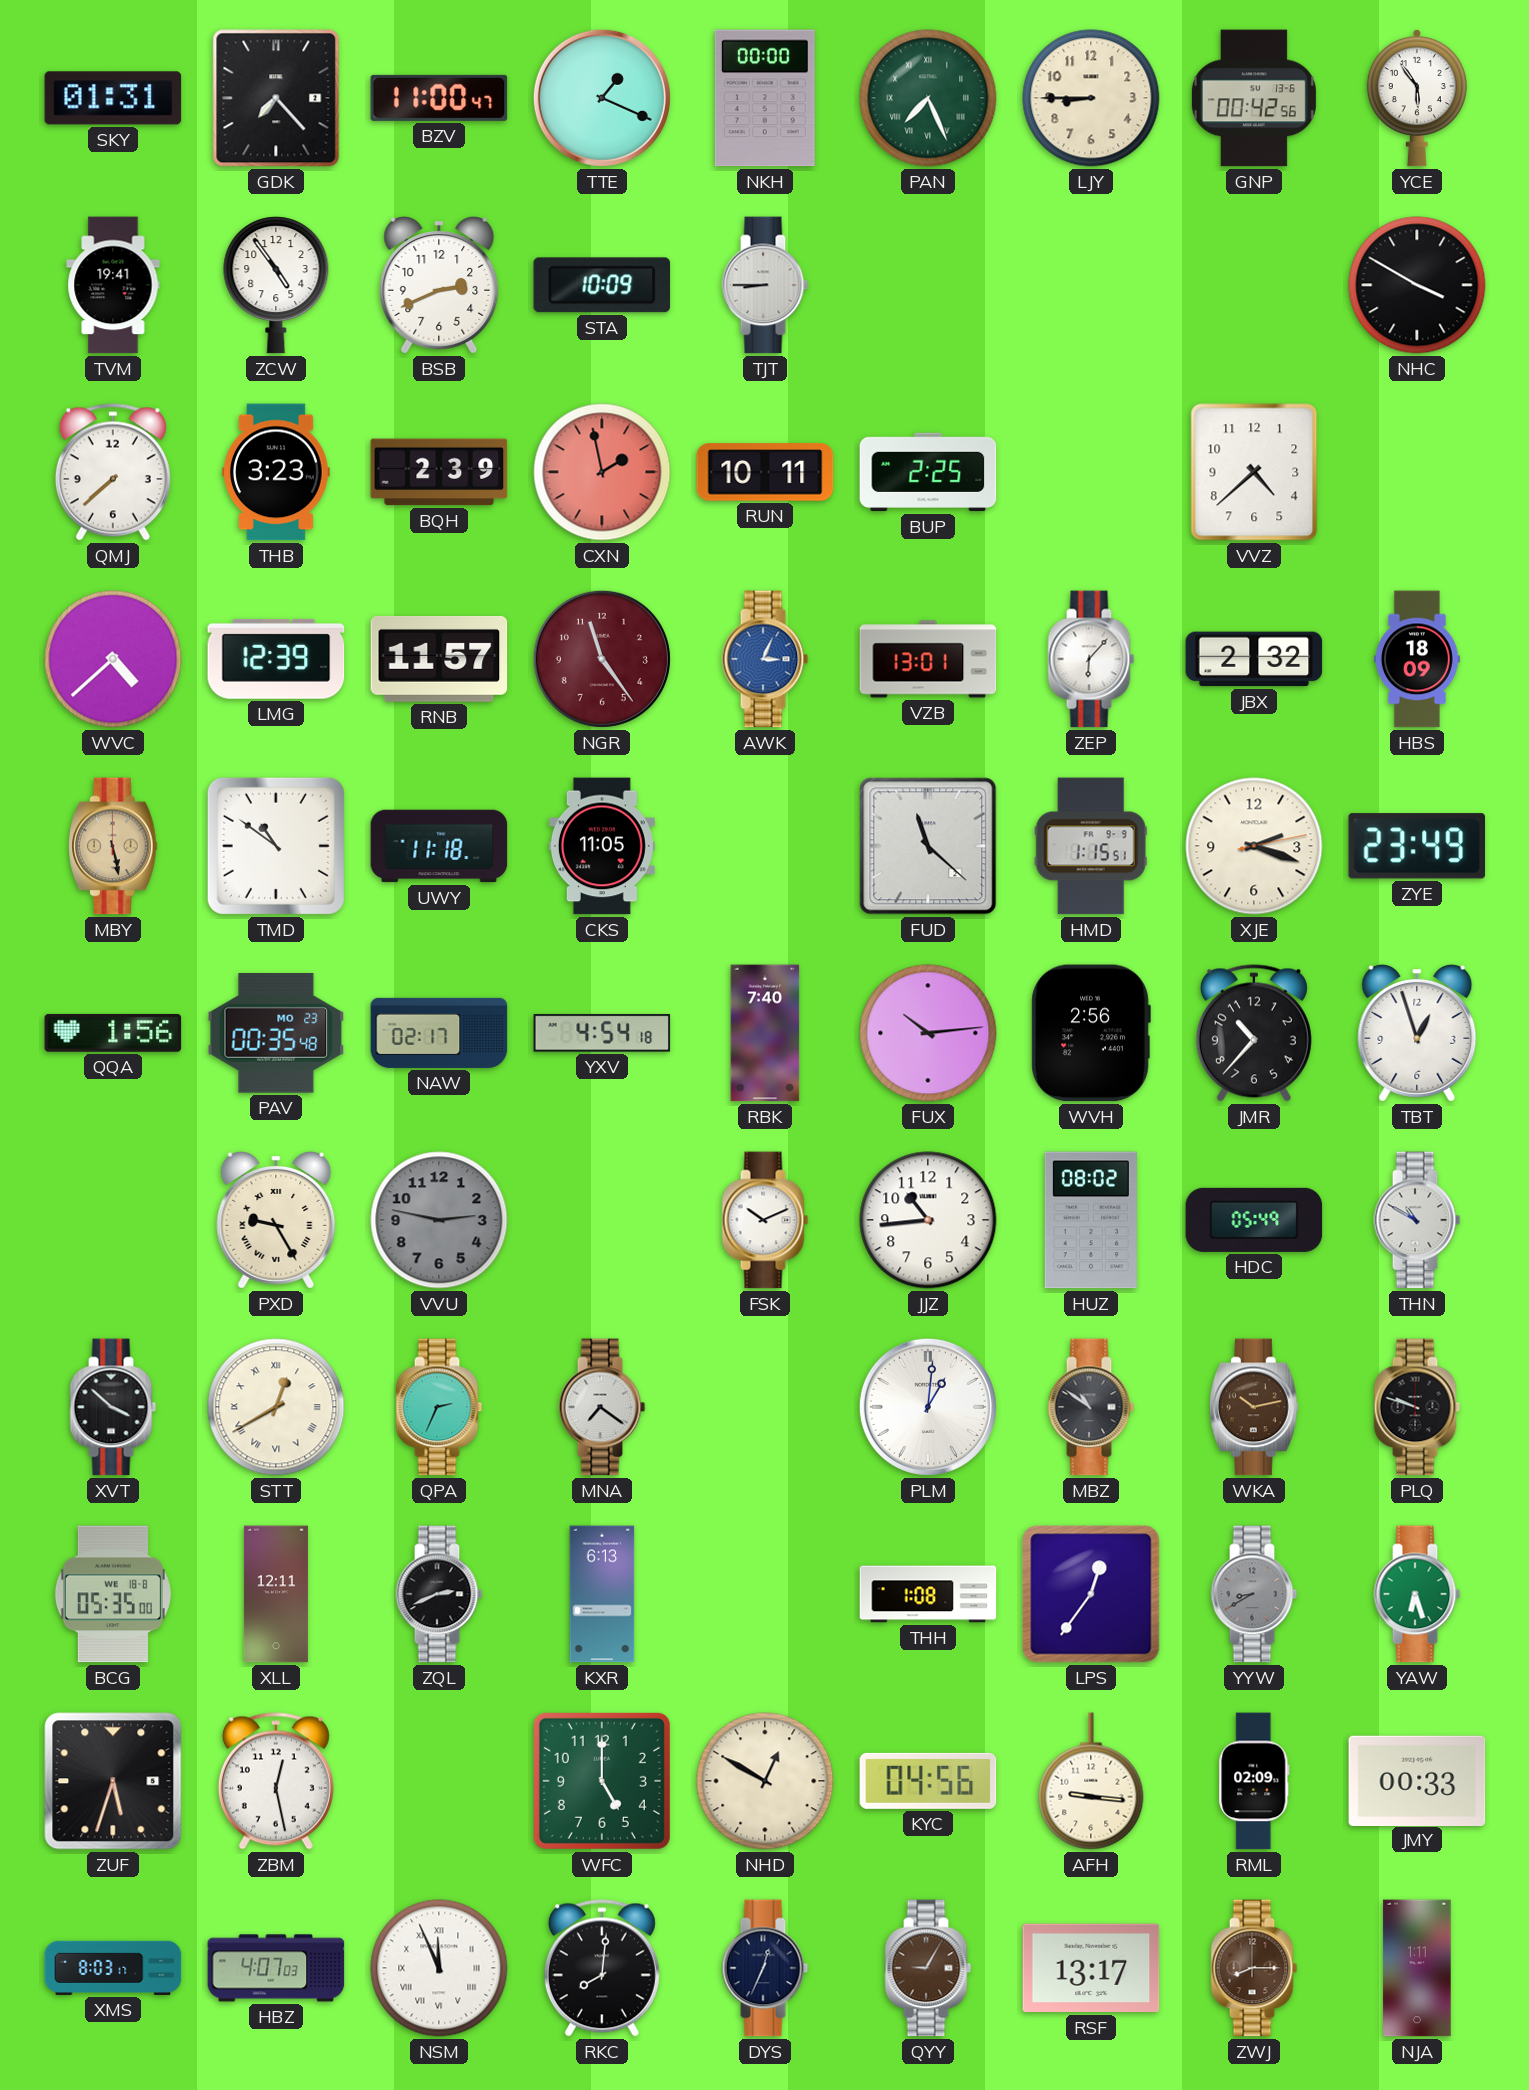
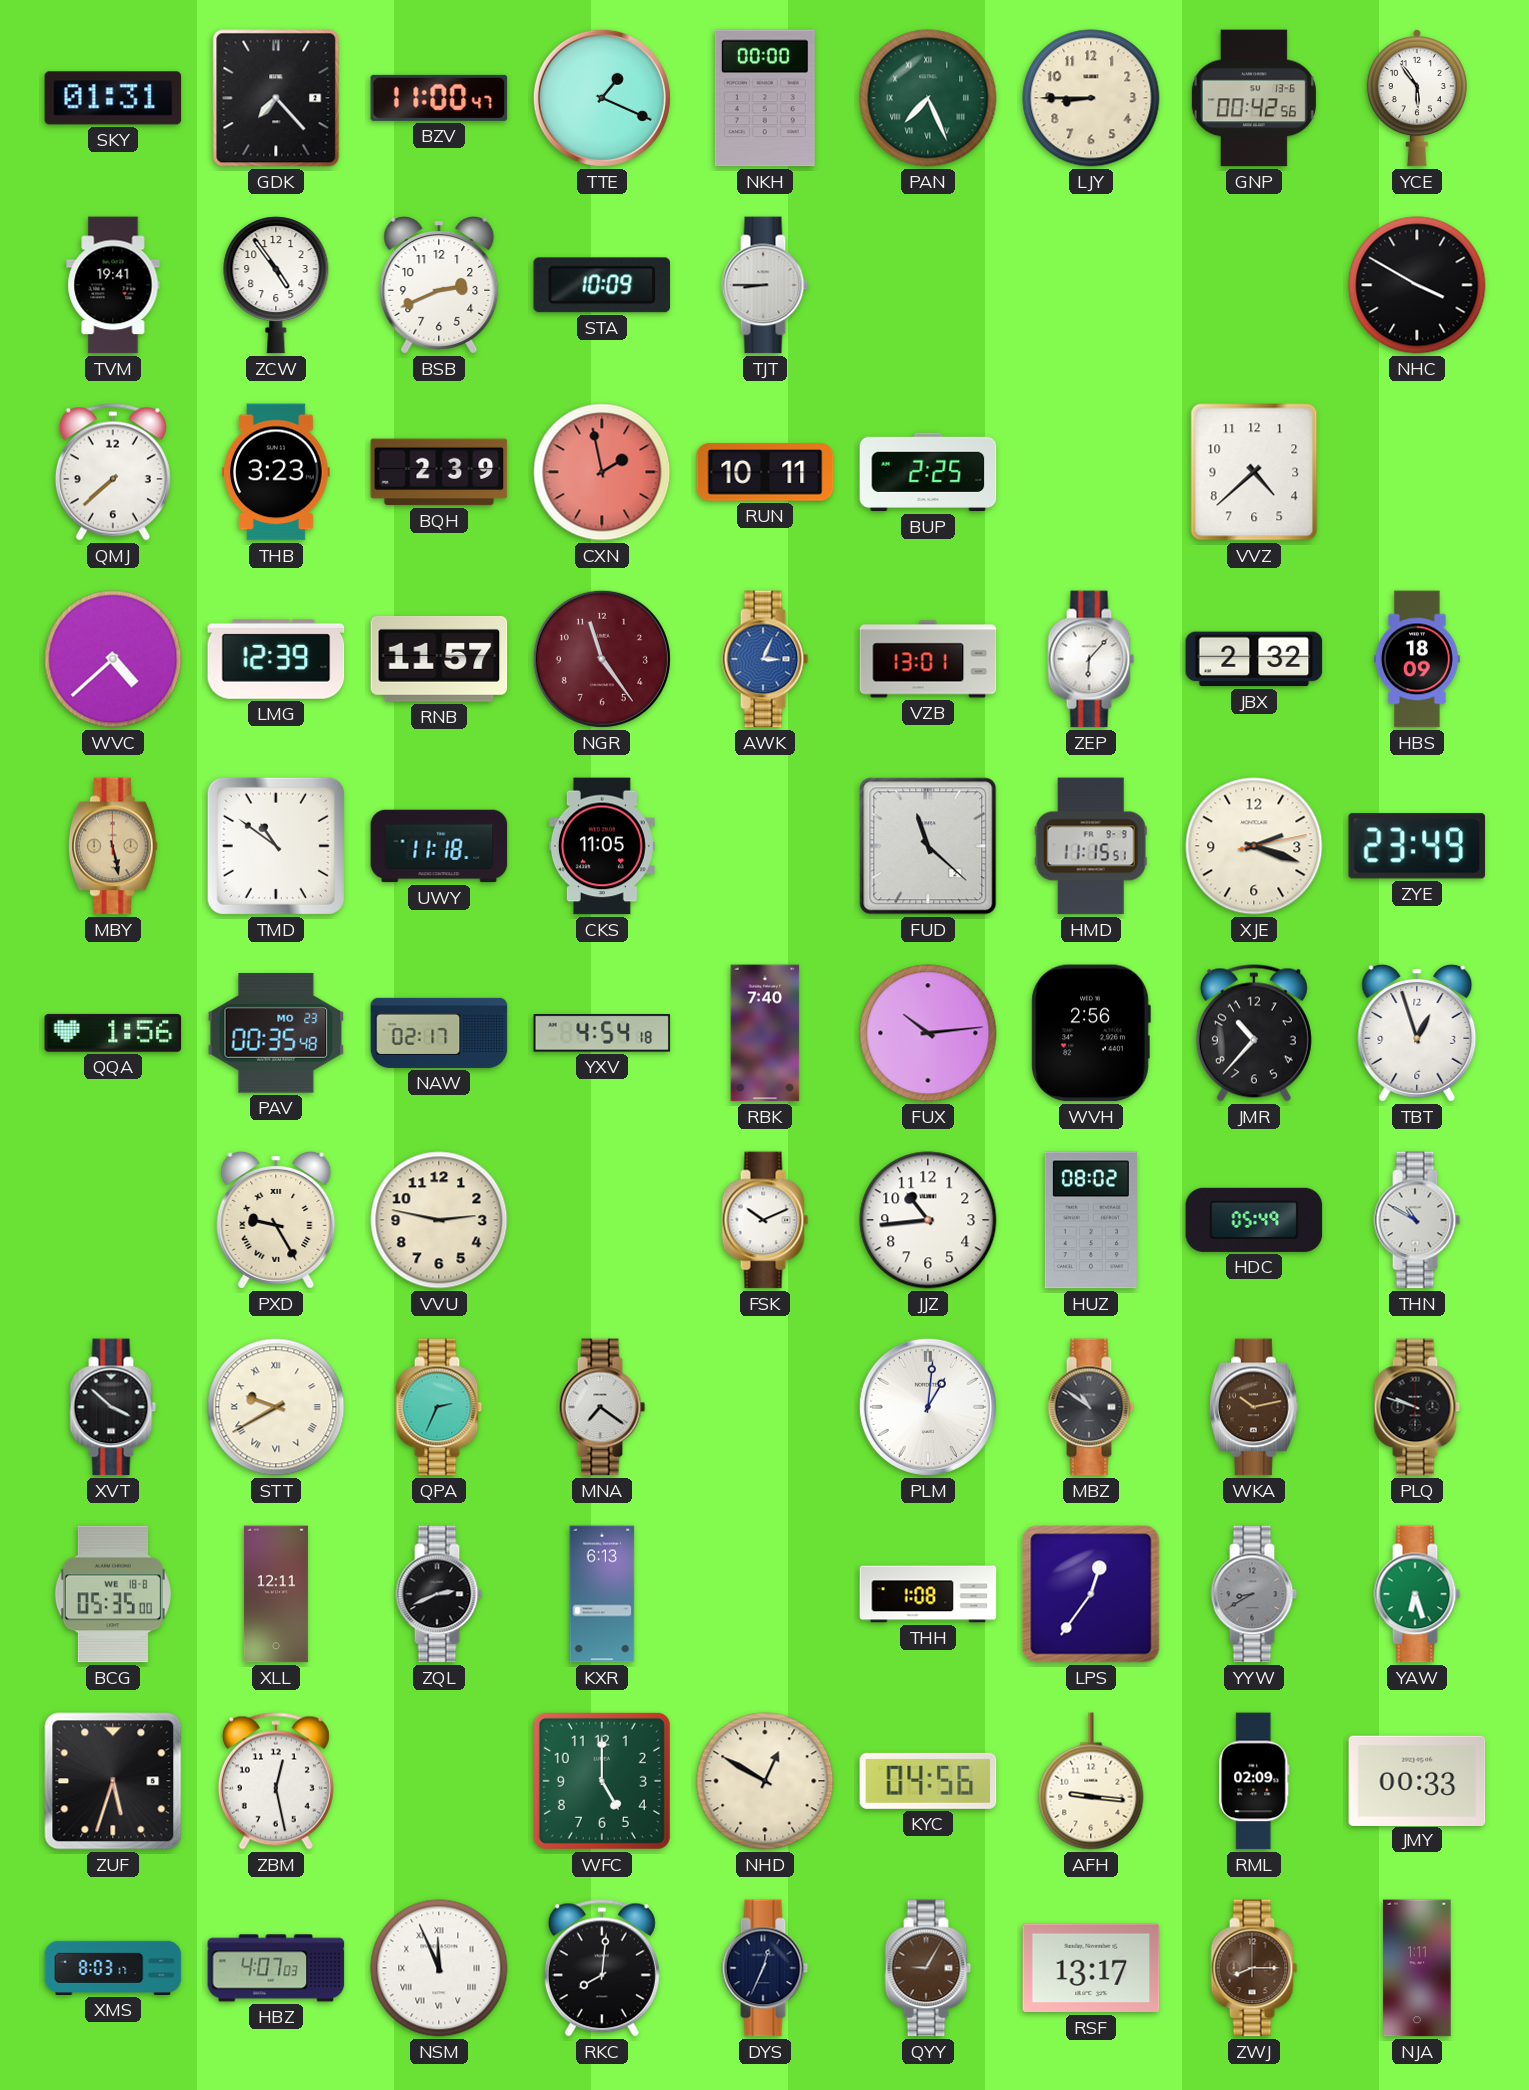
HMD: 1:15 -> 11:15
VVU dial: grey -> cream
STT: 12:40 -> 9:40
